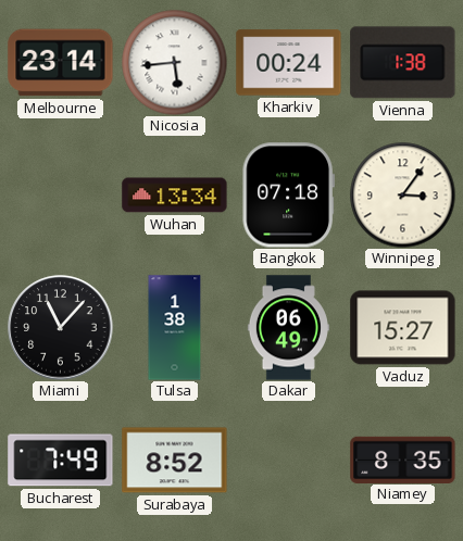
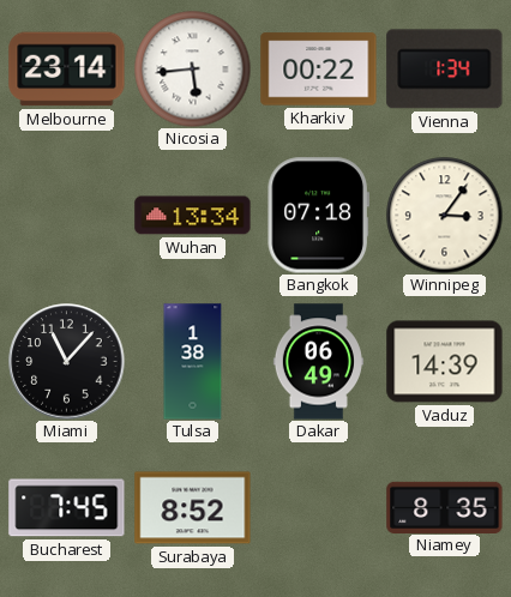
Kharkiv: 00:24 -> 00:22
Vienna: 1:38 -> 1:34
Vaduz: 15:27 -> 14:39
Bucharest: 7:49 -> 7:45
